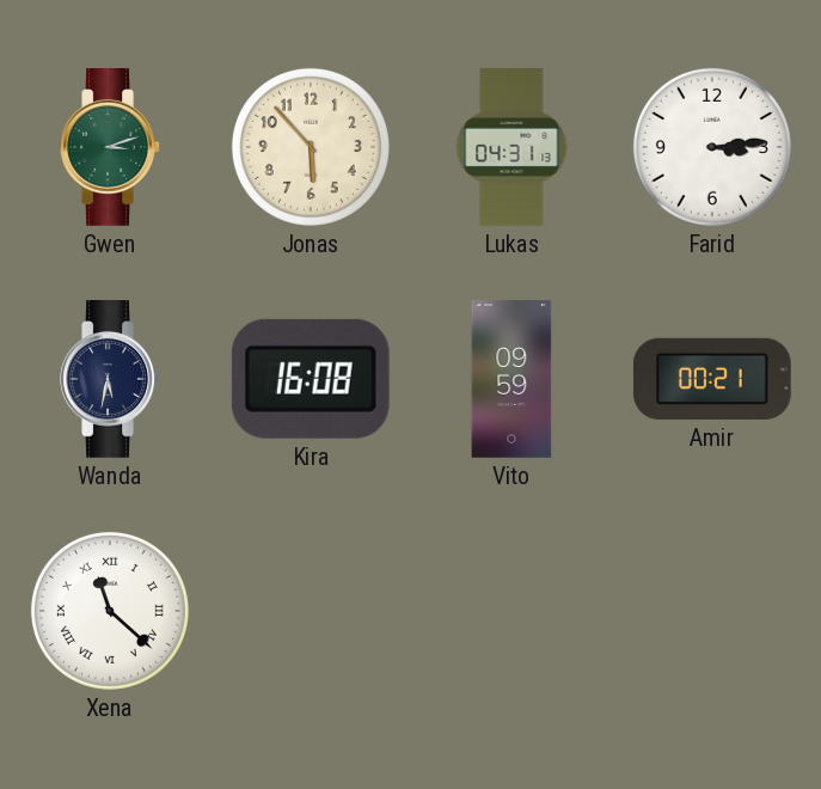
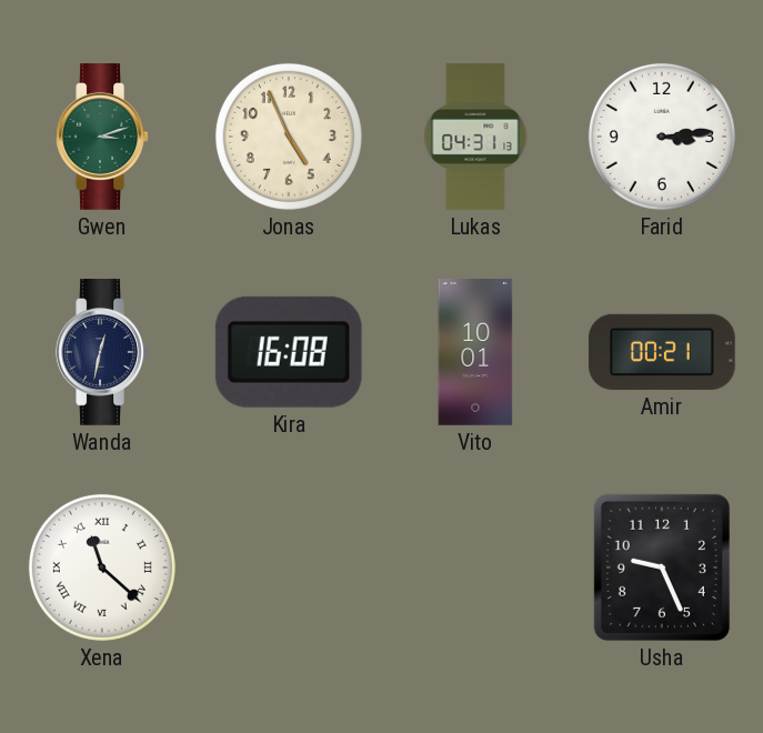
Jonas: 5:53 -> 4:56
Wanda: 5:32 -> 12:32
Vito: 09:59 -> 10:01
Usha: none -> 9:26
